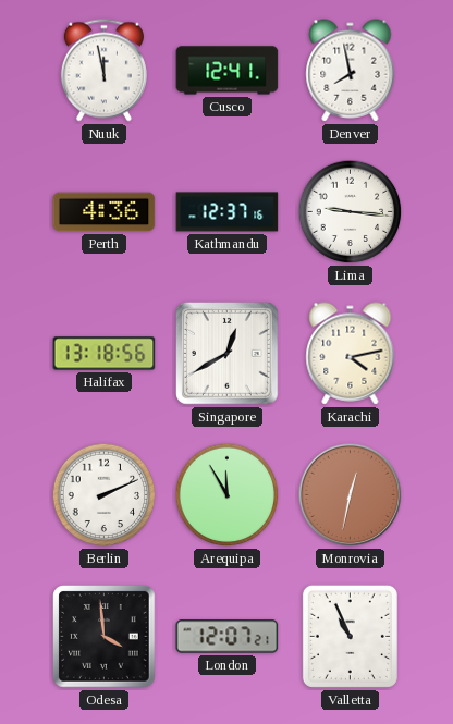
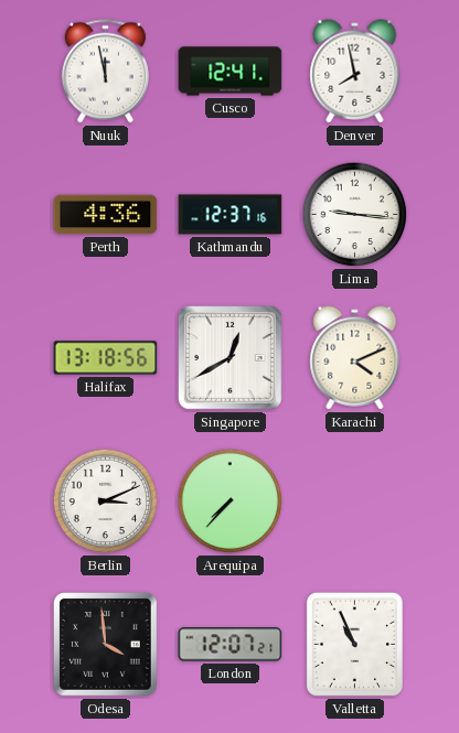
Karachi: 4:13 -> 4:11
Berlin: 2:11 -> 3:11
Arequipa: 11:55 -> 7:37
Monrovia: 12:32 -> none
